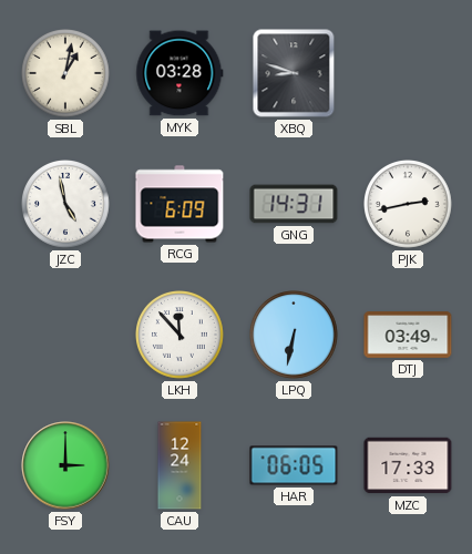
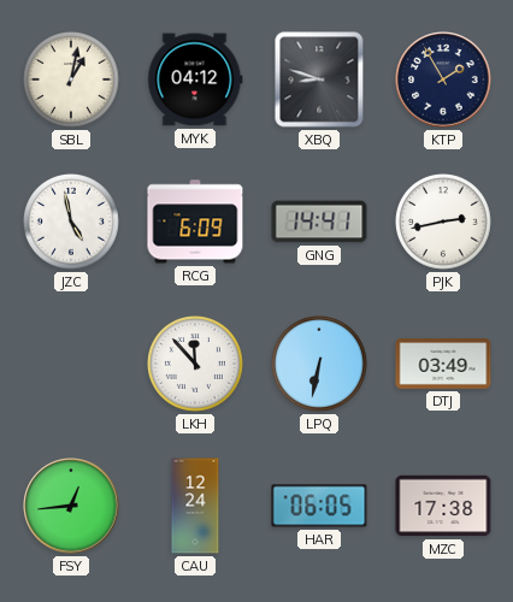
MYK: 03:28 -> 04:12
KTP: none -> 1:55
GNG: 14:31 -> 14:41
FSY: 3:00 -> 12:44
MZC: 17:33 -> 17:38
